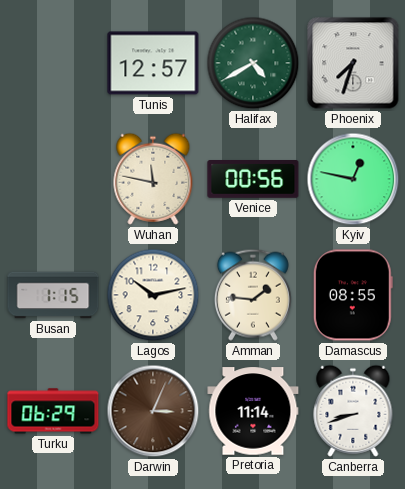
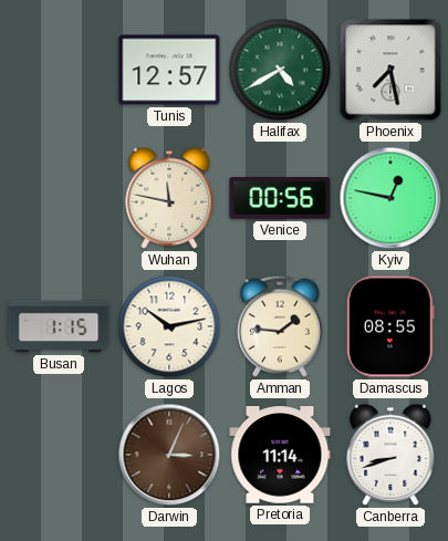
Phoenix: 7:33 -> 7:28
Turku: 06:29 -> none
